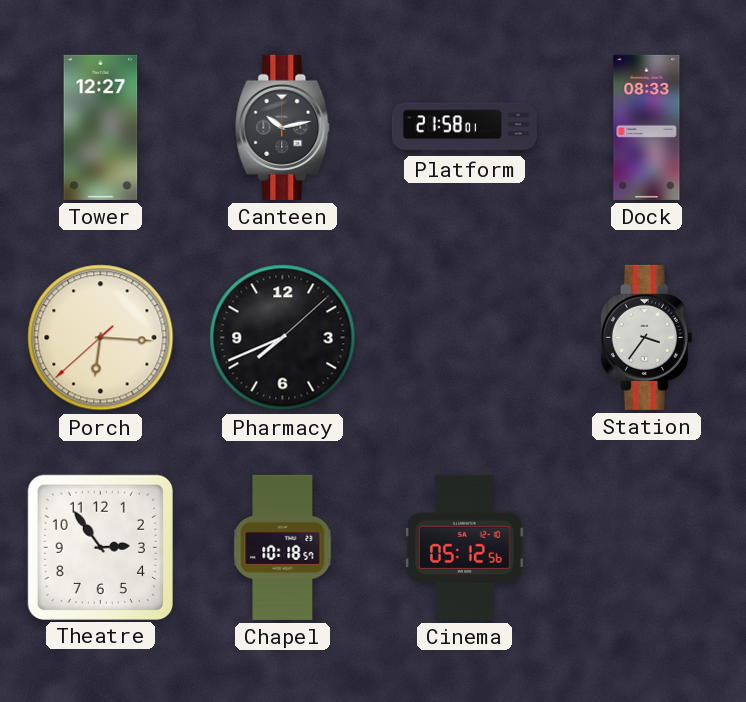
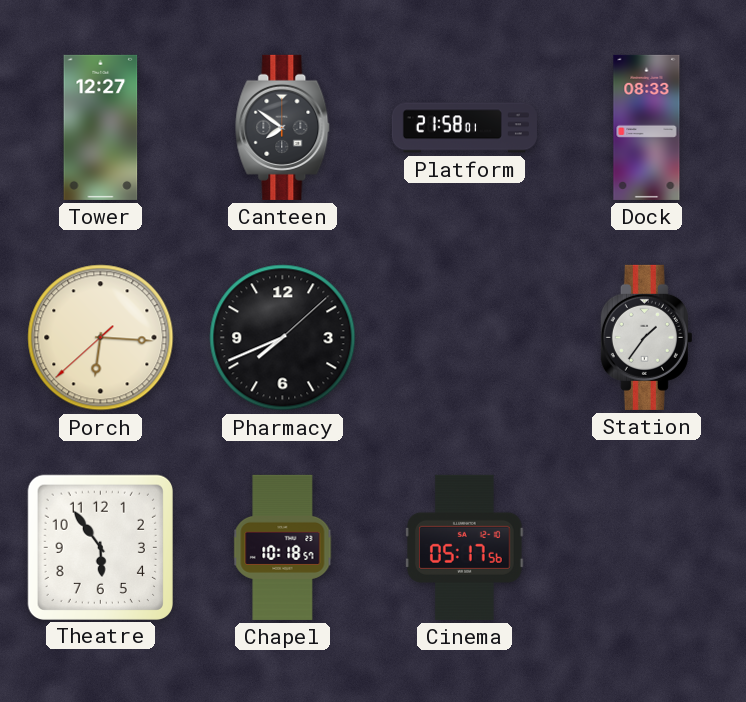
Canteen: 10:13 -> 7:51
Station: 3:36 -> 1:36
Theatre: 2:54 -> 5:54
Cinema: 05:12 -> 05:17
